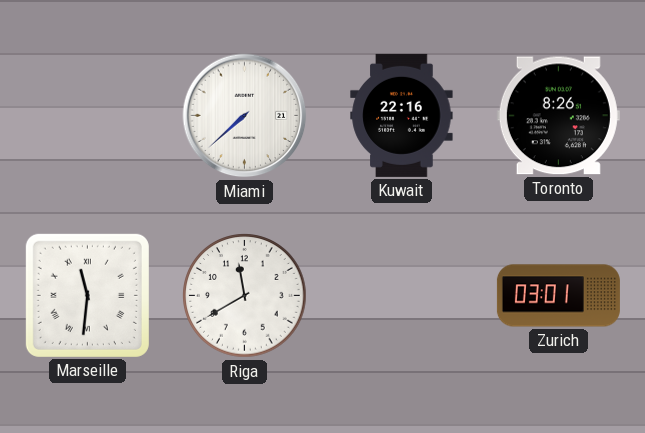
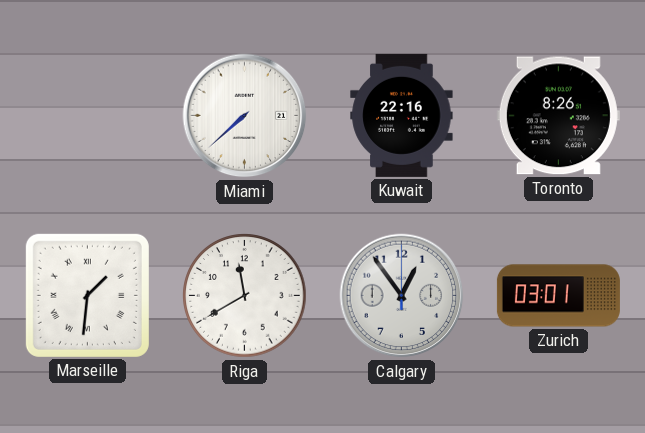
Marseille: 11:31 -> 1:31
Calgary: none -> 12:54
